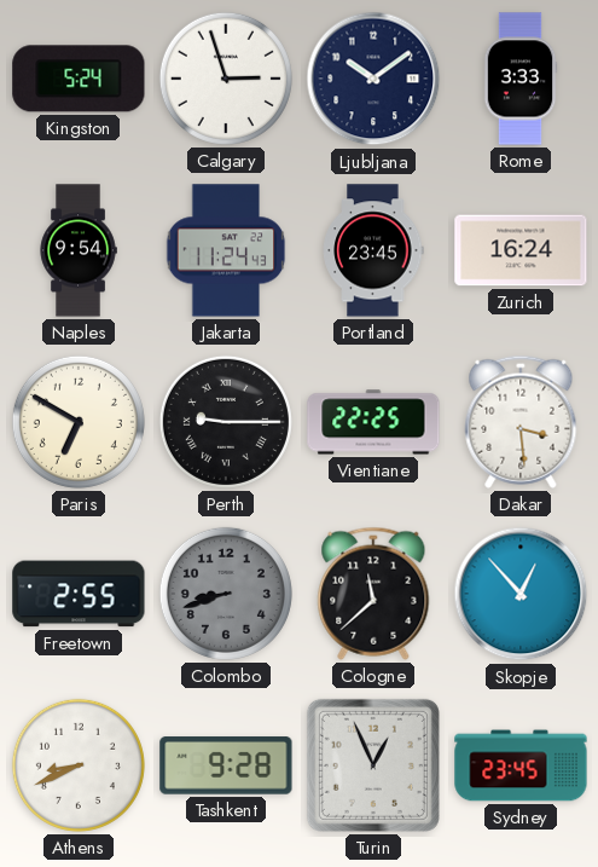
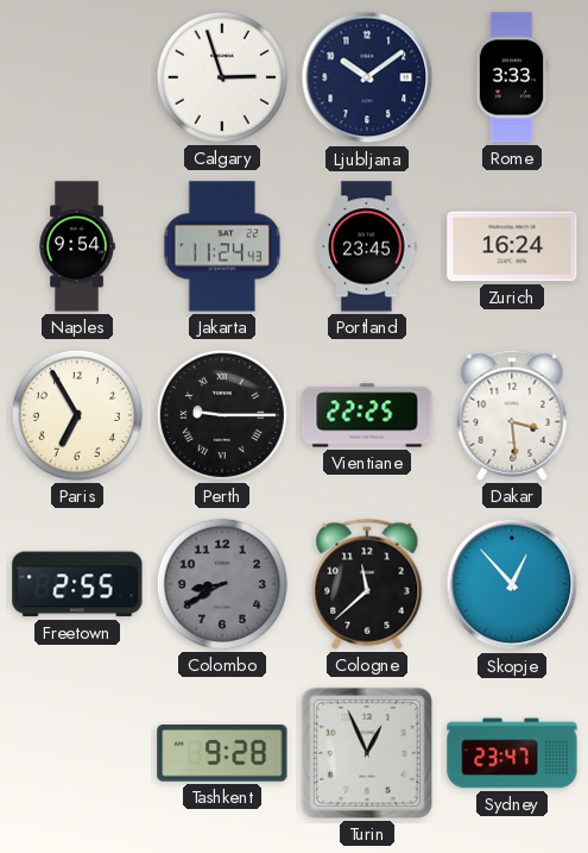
Kingston: 5:24 -> none
Paris: 6:50 -> 6:55
Colombo: 8:42 -> 8:40
Athens: 8:41 -> none
Sydney: 23:45 -> 23:47
